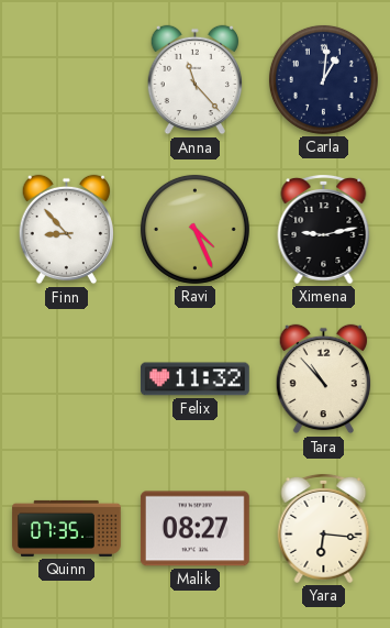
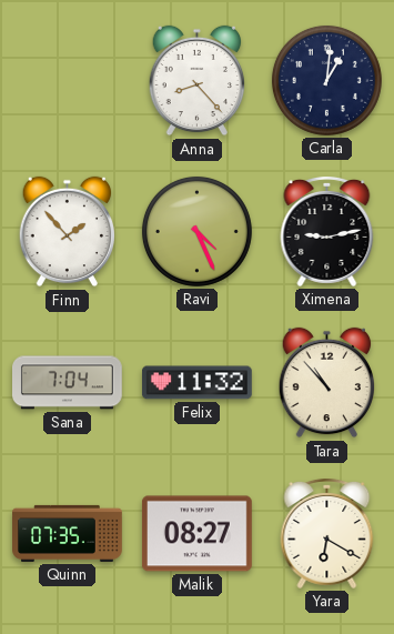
Anna: 11:23 -> 8:23
Finn: 8:53 -> 1:53
Sana: none -> 7:04
Yara: 6:16 -> 6:20
